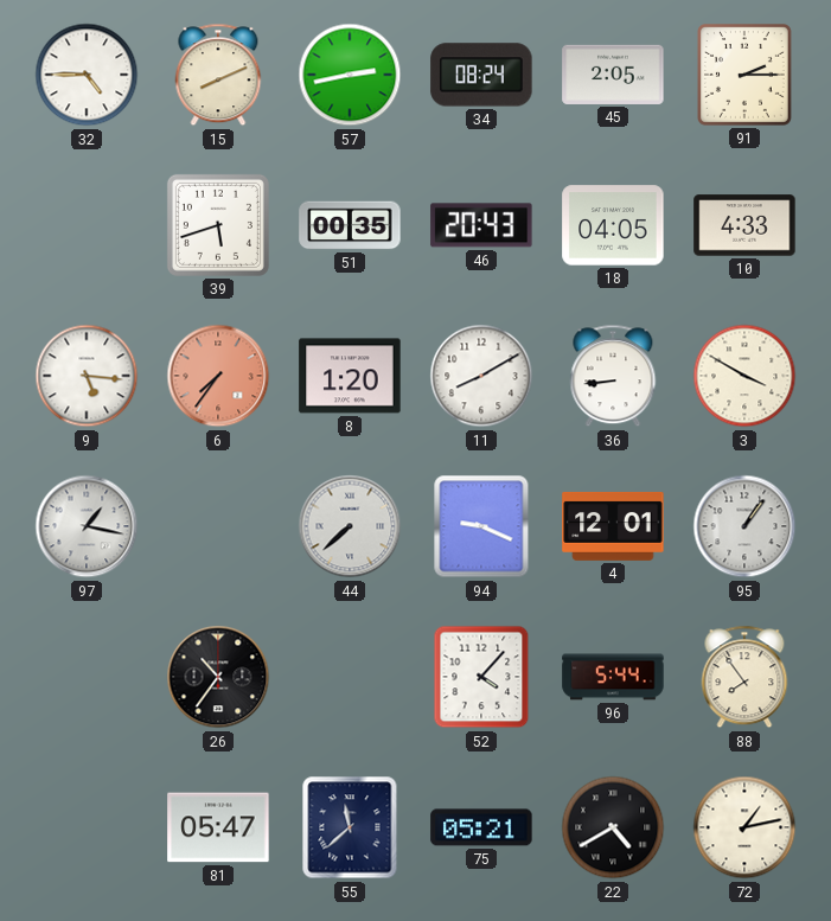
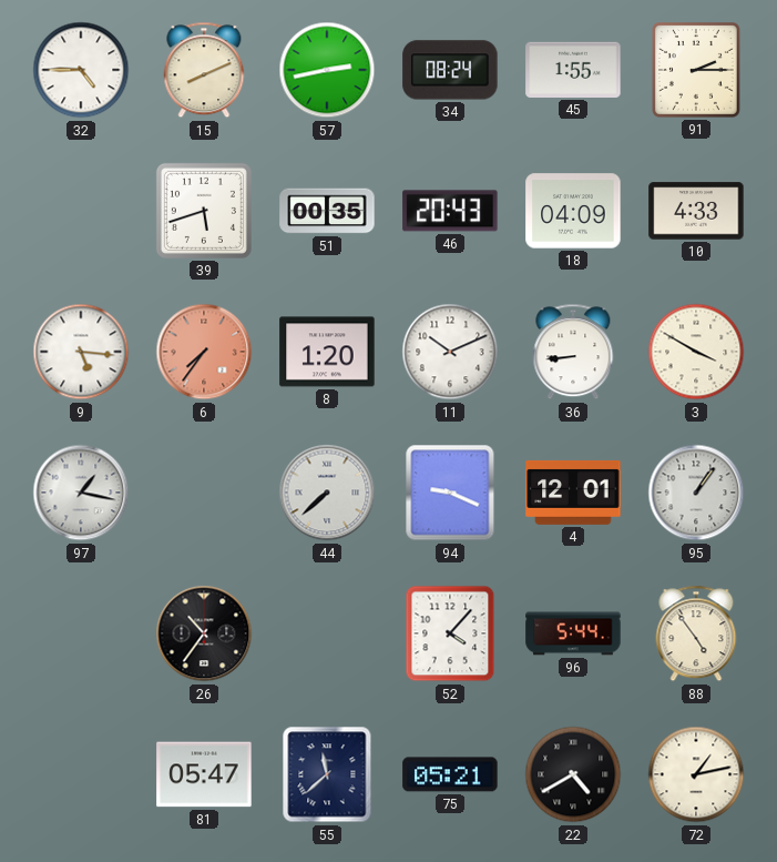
45: 2:05 -> 1:55
18: 04:05 -> 04:09
11: 8:10 -> 10:11
88: 7:54 -> 4:54
